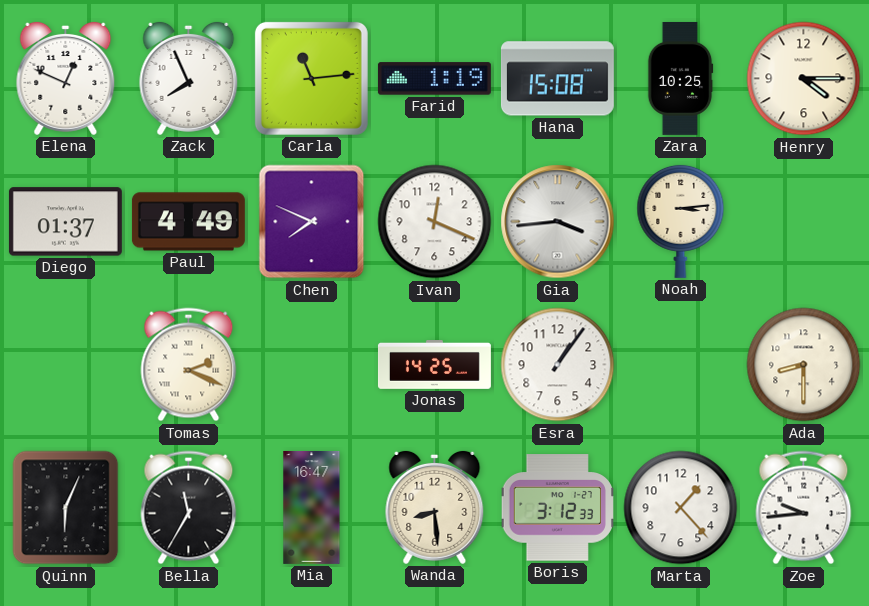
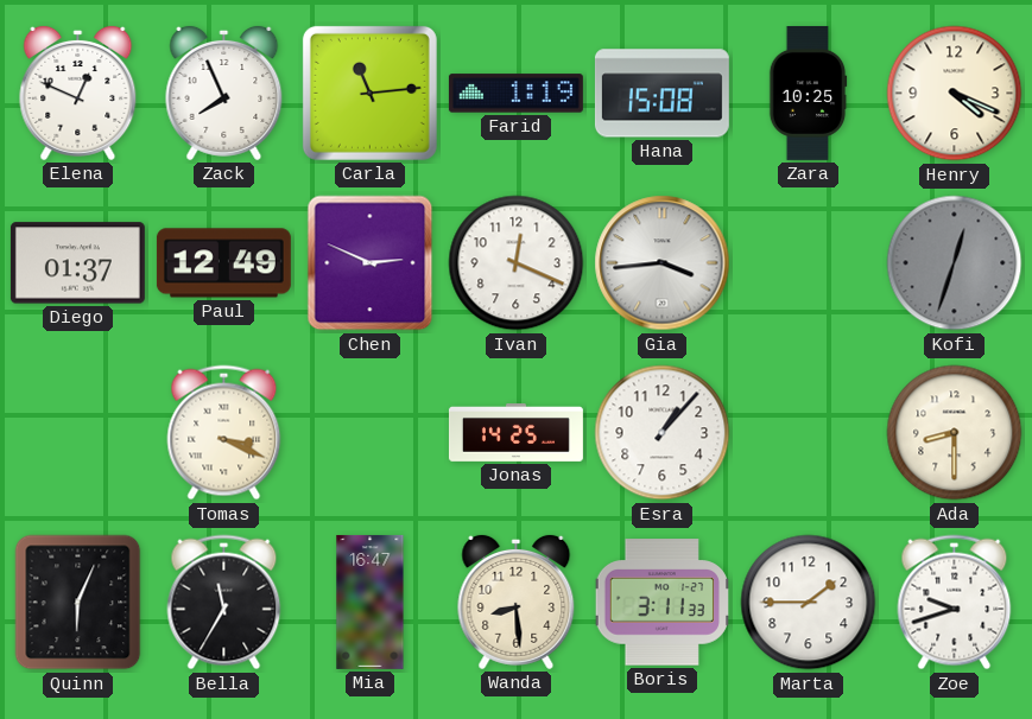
Henry: 4:15 -> 4:19
Paul: 4:49 -> 12:49
Chen: 7:49 -> 2:49
Noah: 3:14 -> none
Kofi: none -> 12:33
Tomas: 2:19 -> 3:19
Esra: 1:06 -> 1:07
Boris: 3:12 -> 3:11
Marta: 1:23 -> 1:45
Zoe: 9:44 -> 9:42
